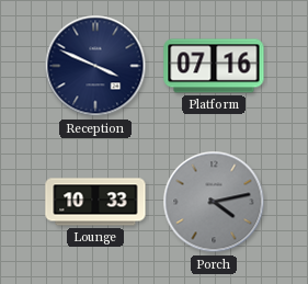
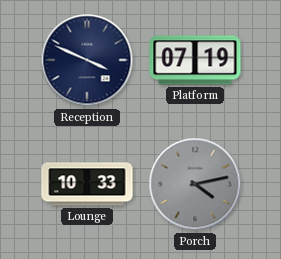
Platform: 07:16 -> 07:19
